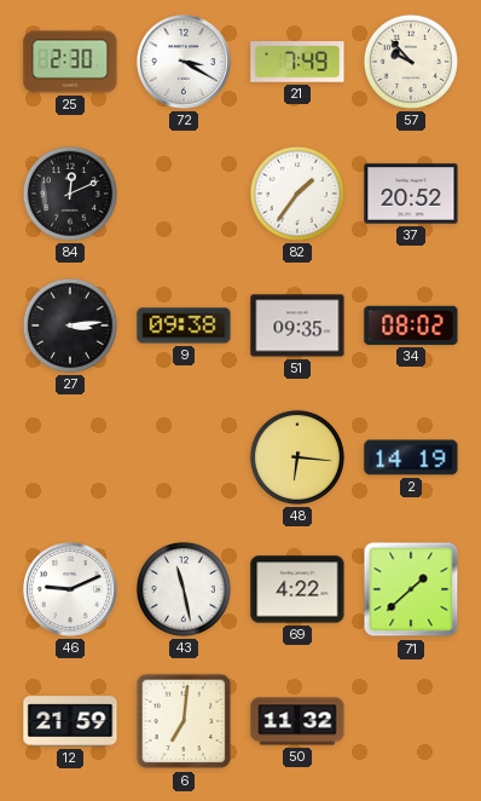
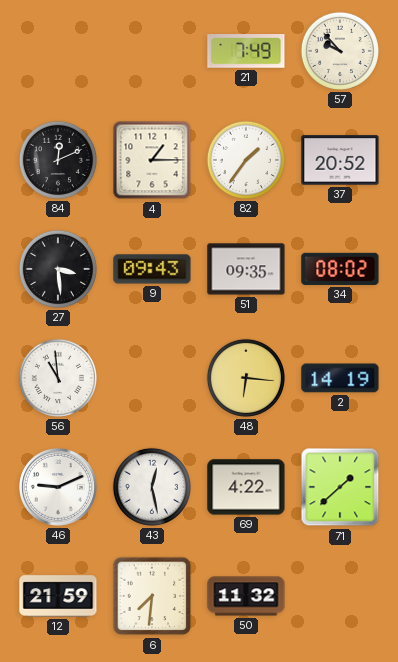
25: 2:30 -> none
72: 3:20 -> none
4: none -> 1:15
27: 3:14 -> 3:29
9: 09:38 -> 09:43
56: none -> 10:59
43: 11:28 -> 12:28
6: 7:01 -> 7:31
